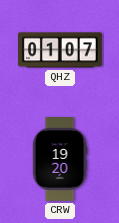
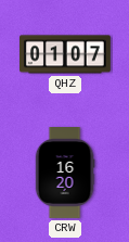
CRW: 19:20 -> 16:20
